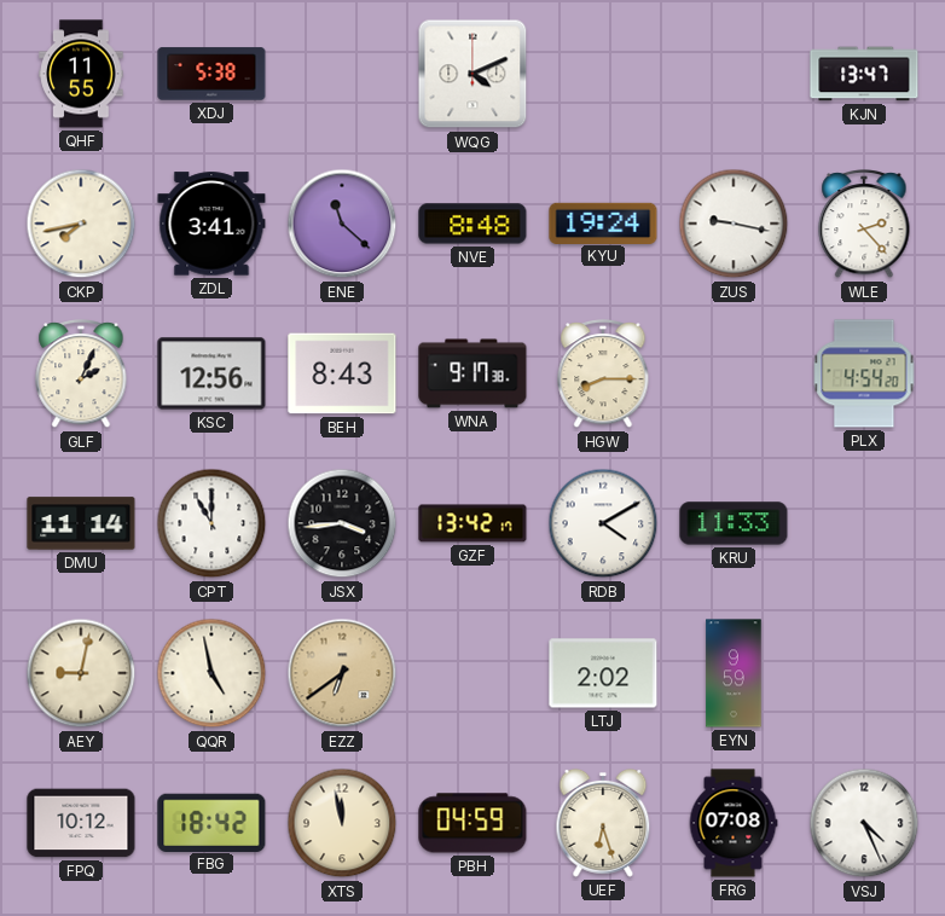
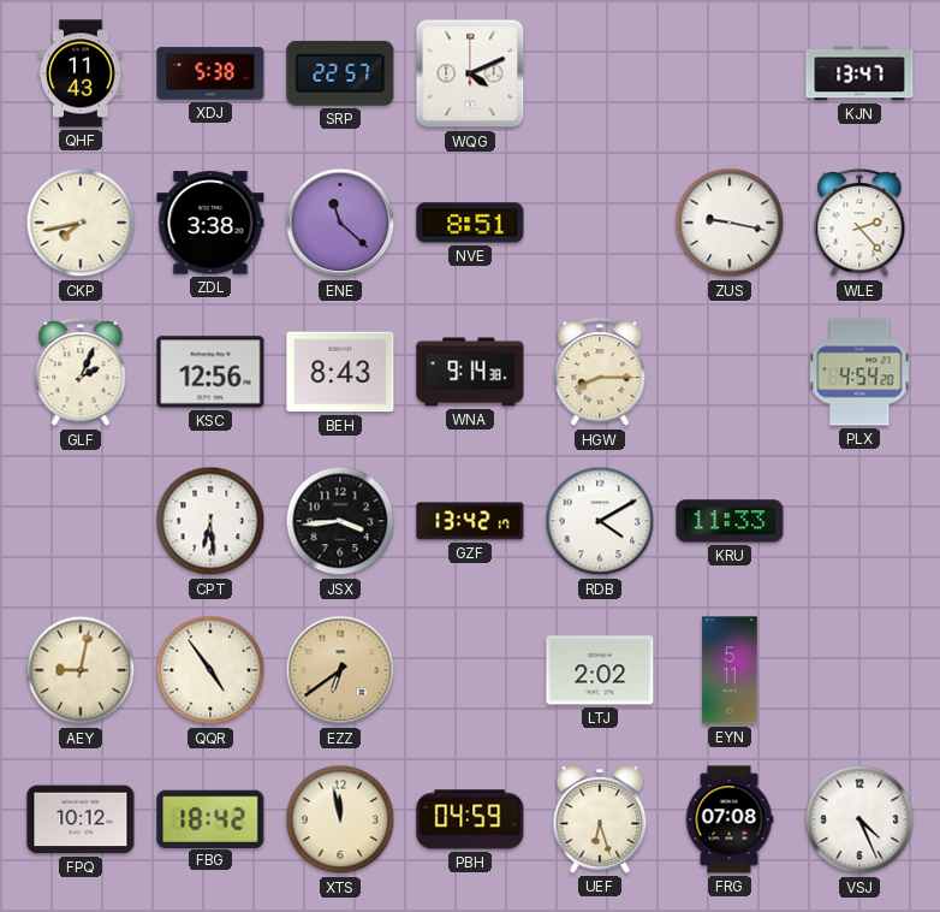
QHF: 11:55 -> 11:43
SRP: none -> 22:57
ZDL: 3:41 -> 3:38
NVE: 8:48 -> 8:51
KYU: 19:24 -> none
WNA: 9:17 -> 9:14
DMU: 11:14 -> none
CPT: 11:00 -> 6:29
QQR: 4:58 -> 4:54
EYN: 9:59 -> 5:11
